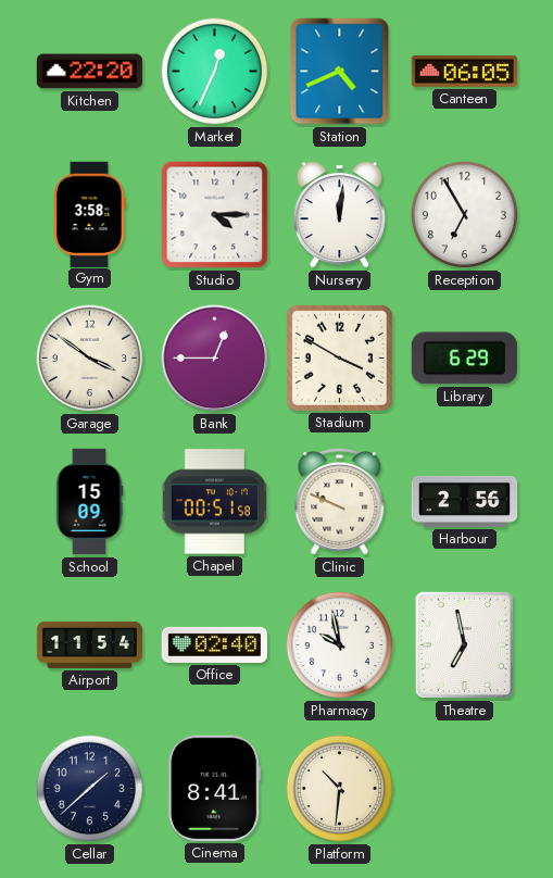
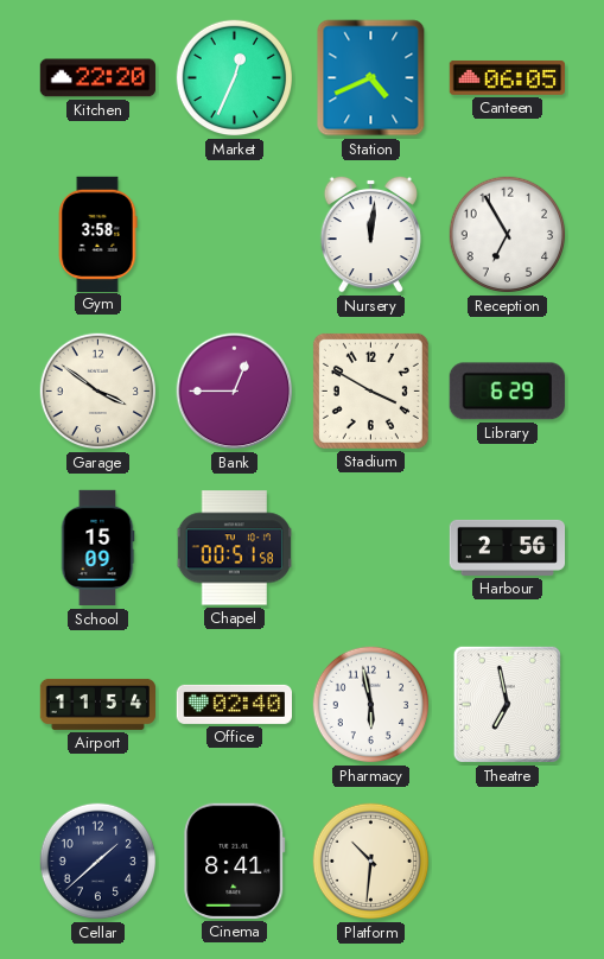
Studio: 4:15 -> none
Clinic: 9:49 -> none
Pharmacy: 9:58 -> 5:58
